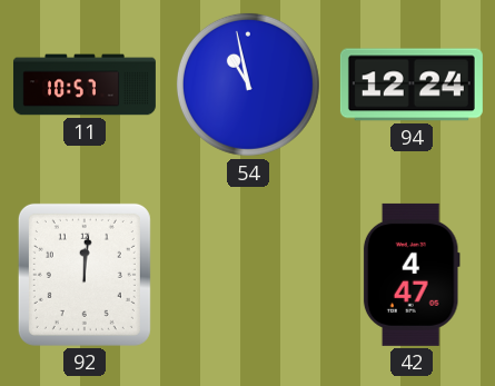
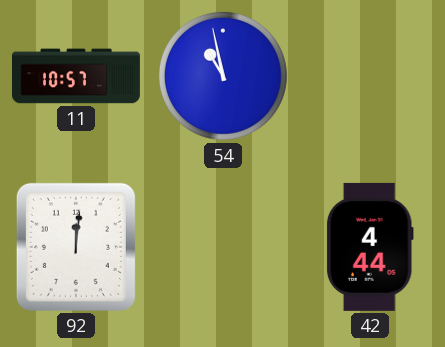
94: 12:24 -> none
42: 4:47 -> 4:44
